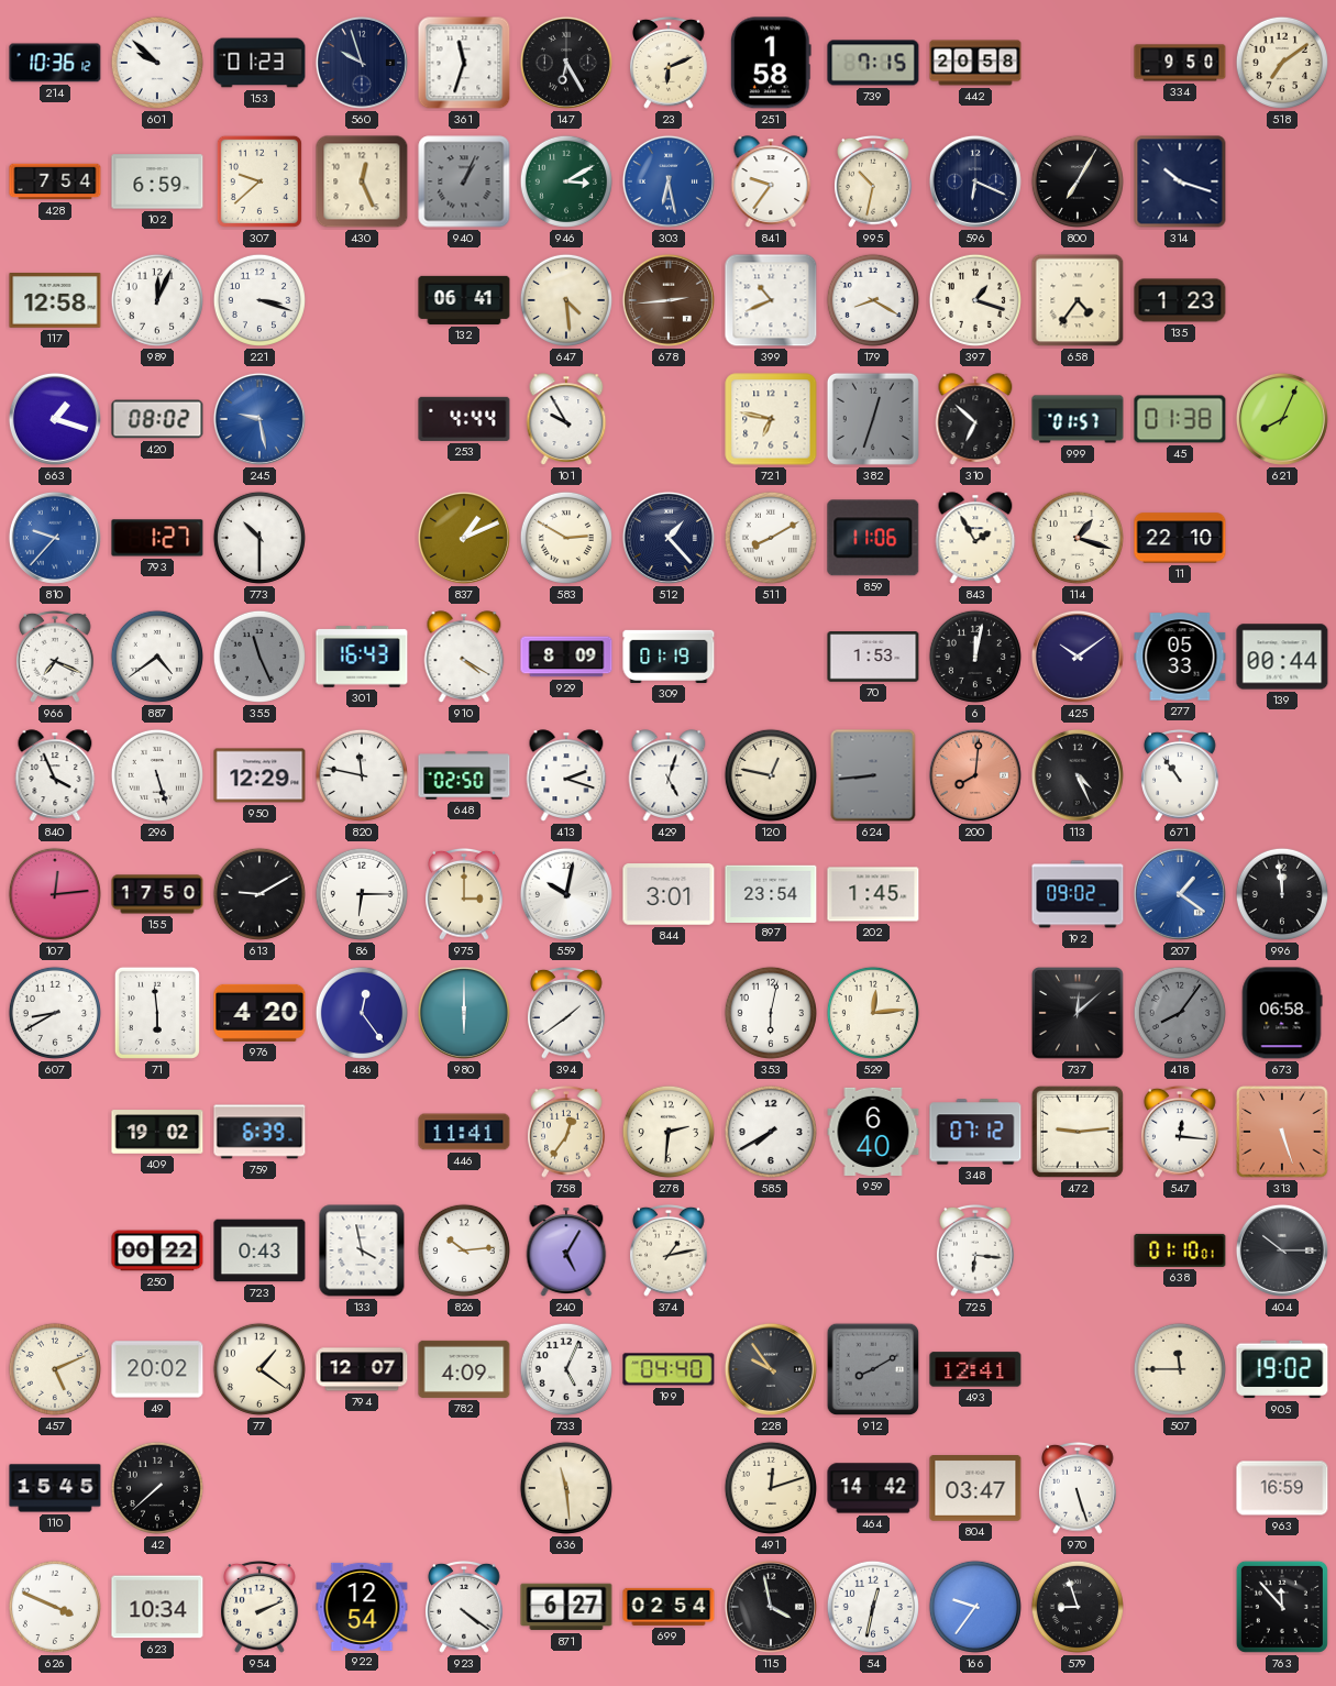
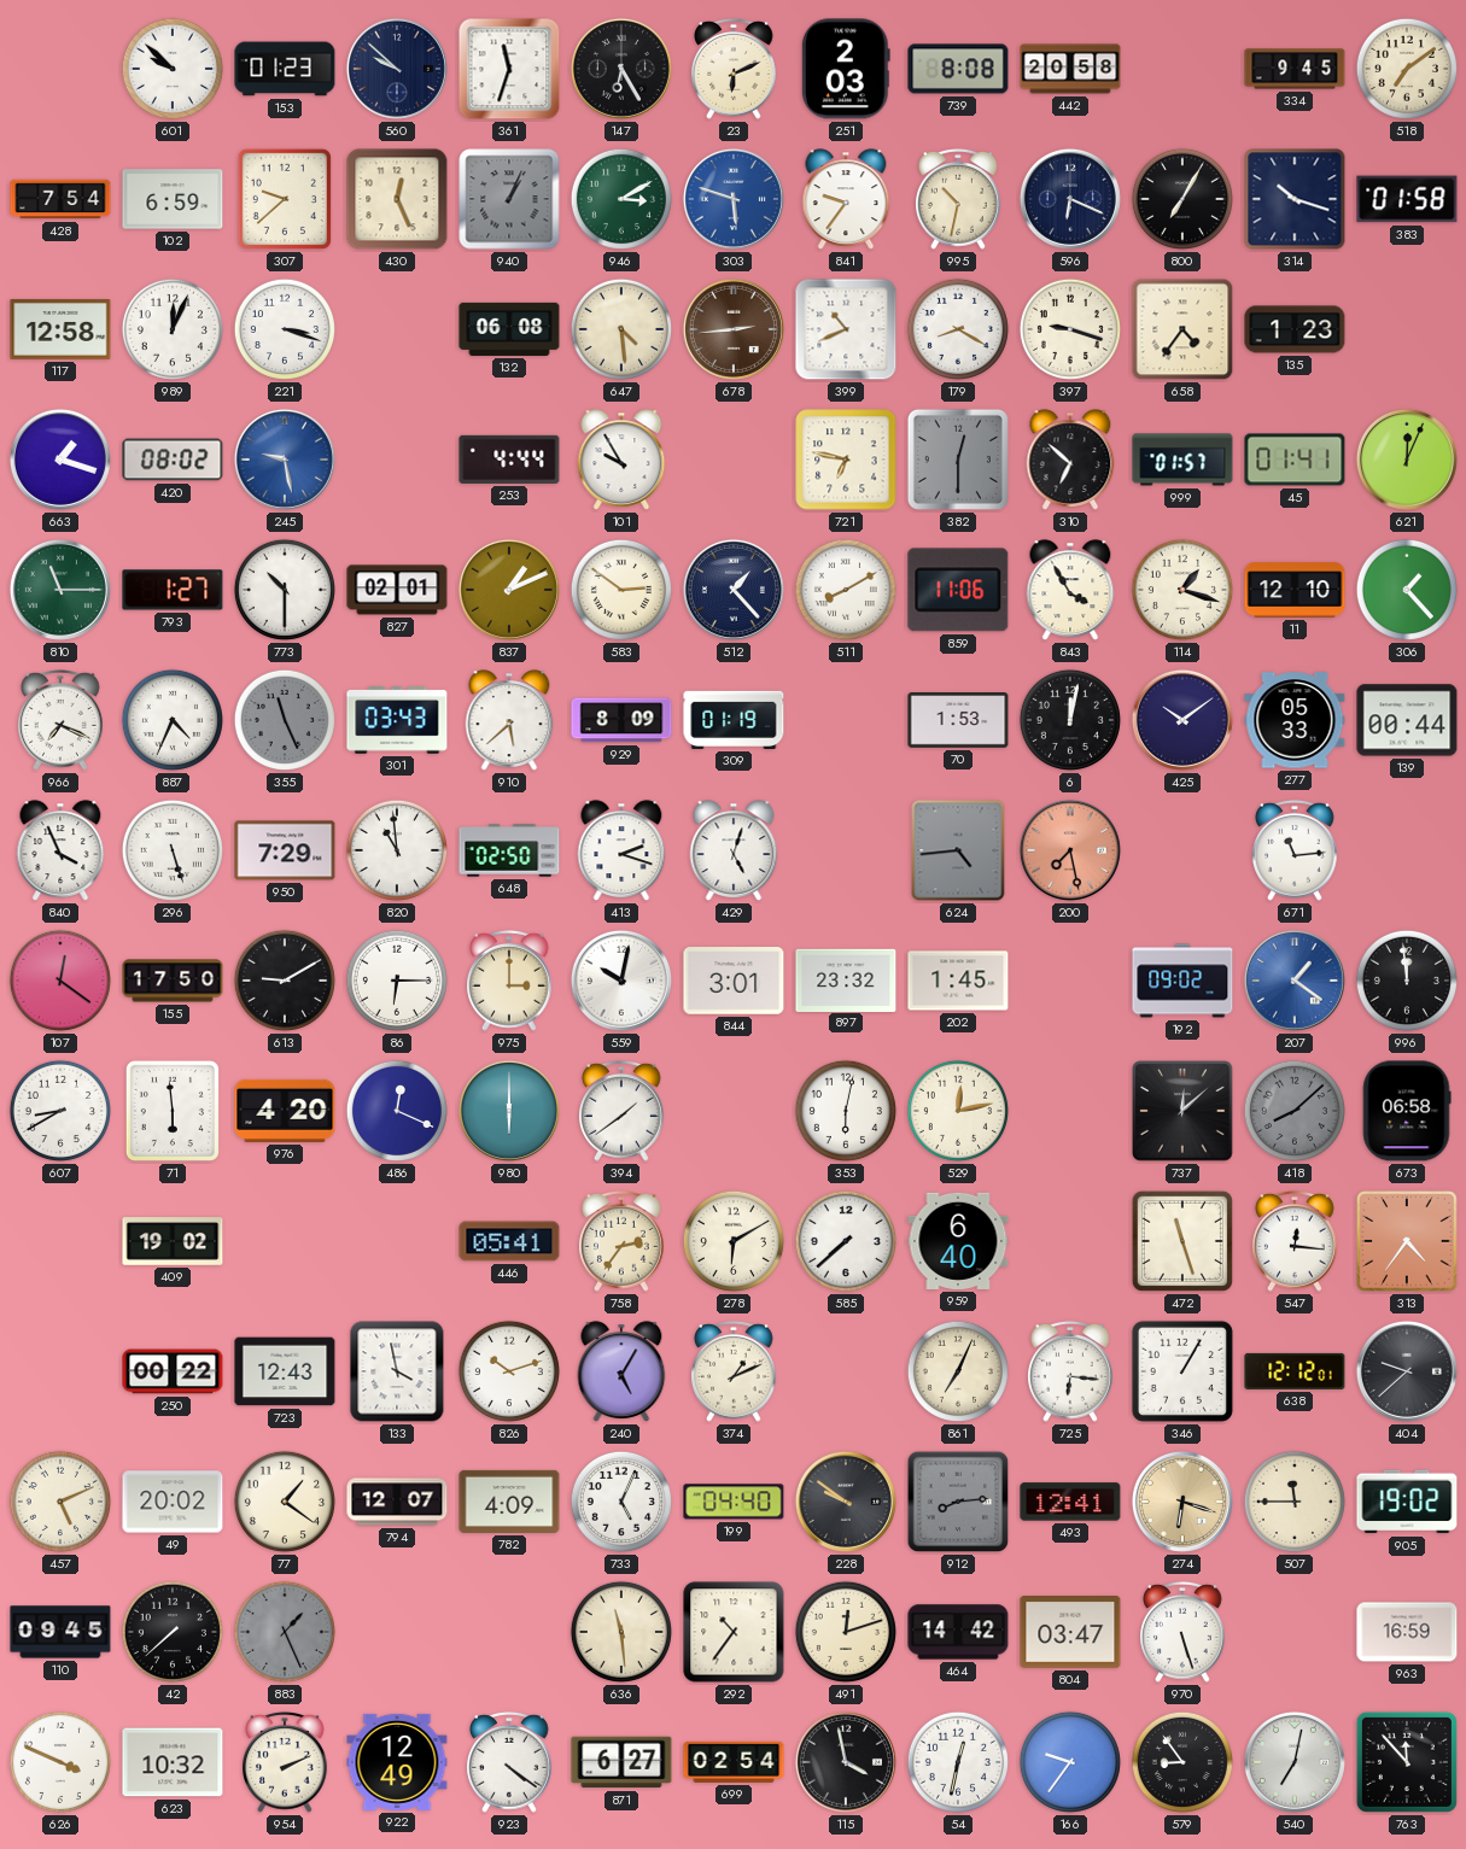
214: 10:36 -> none
560: 9:57 -> 9:52
251: 1:58 -> 2:03
739: 7:15 -> 8:08
334: 9:50 -> 9:45
303: 6:28 -> 5:48
383: none -> 01:58
132: 06:41 -> 06:08
397: 1:18 -> 9:18
382: 12:33 -> 12:30
45: 01:38 -> 01:41
621: 8:04 -> 12:04
810: 9:37 -> 11:15
810 dial: blue -> green
827: none -> 02:01
583: 2:50 -> 2:51
843: 1:55 -> 3:55
11: 22:10 -> 12:10
306: none -> 1:23
887: 4:39 -> 4:34
301: 16:43 -> 03:43
910: 4:20 -> 5:38
950: 12:29 -> 7:29
820: 11:47 -> 10:59
120: 12:47 -> none
624: 8:44 -> 4:44
200: 8:01 -> 7:28
113: 4:26 -> none
671: 10:54 -> 11:14
107: 12:14 -> 12:21
897: 23:54 -> 23:32
486: 12:24 -> 12:19
529: 12:14 -> 12:13
418: 8:06 -> 8:08
759: 6:39 -> none
446: 11:41 -> 05:41
758: 12:36 -> 2:36
278: 2:31 -> 6:10
585: 7:40 -> 7:38
348: 07:12 -> none
472: 9:14 -> 11:27
313: 5:27 -> 4:36
723: 0:43 -> 12:43
826: 10:14 -> 10:12
374: 1:13 -> 1:11
861: none -> 7:04
346: none -> 1:05
638: 01:10 -> 12:12
404: 10:15 -> 9:38
228: 9:54 -> 9:51
912: 8:10 -> 8:14
274: none -> 6:18
110: 15:45 -> 09:45
883: none -> 1:26
292: none -> 10:36
623: 10:34 -> 10:32
922: 12:54 -> 12:49
579: 8:57 -> 8:54
540: none -> 7:02
